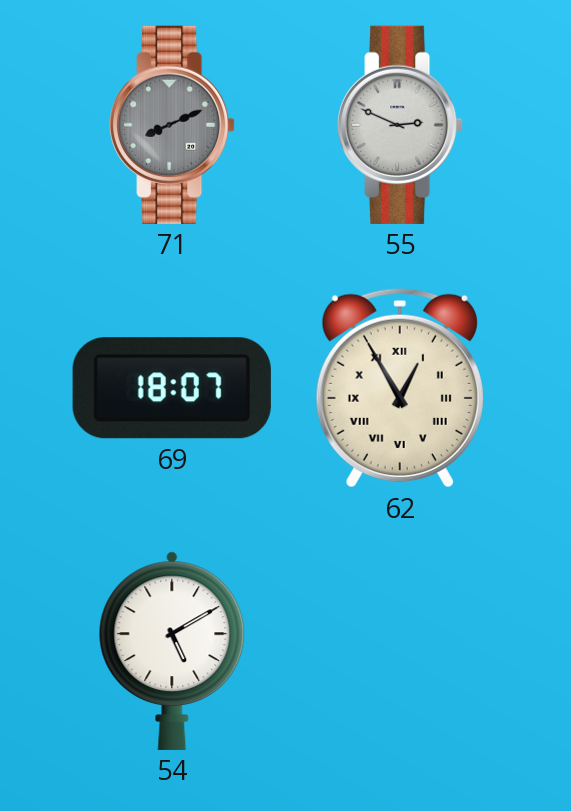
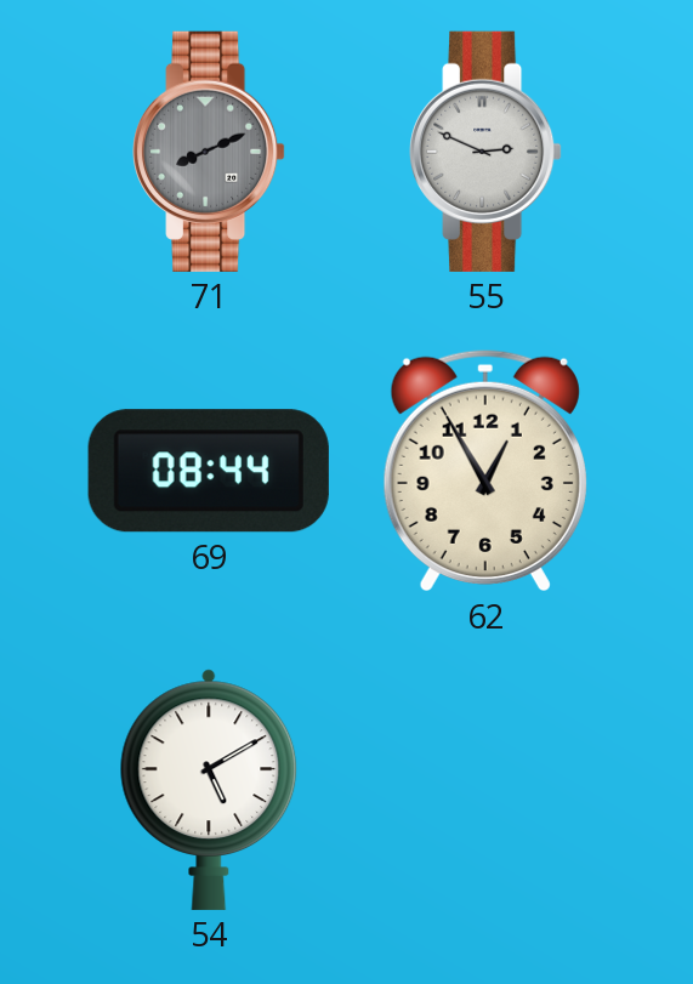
69: 18:07 -> 08:44
62 numerals: Roman -> Arabic
